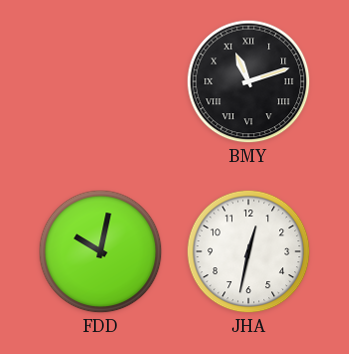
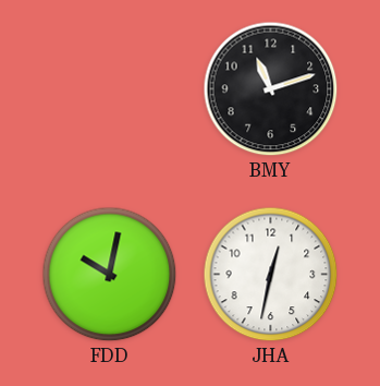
BMY numerals: Roman -> Arabic
